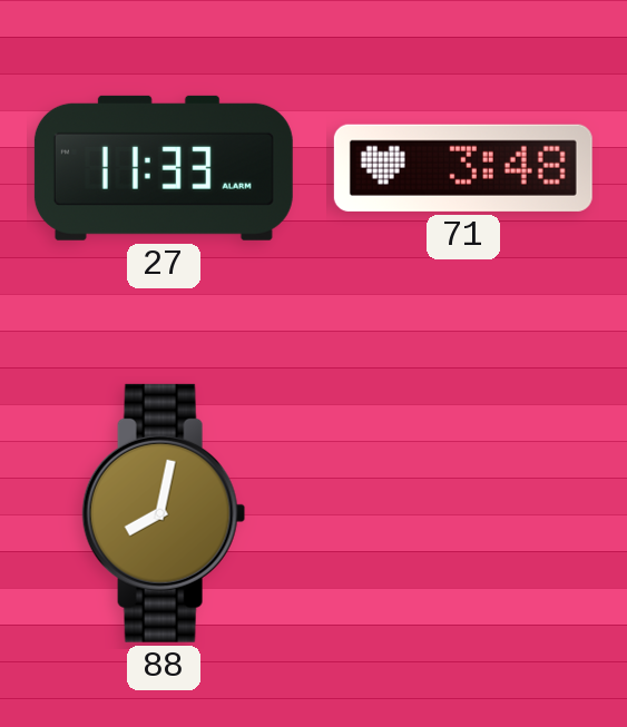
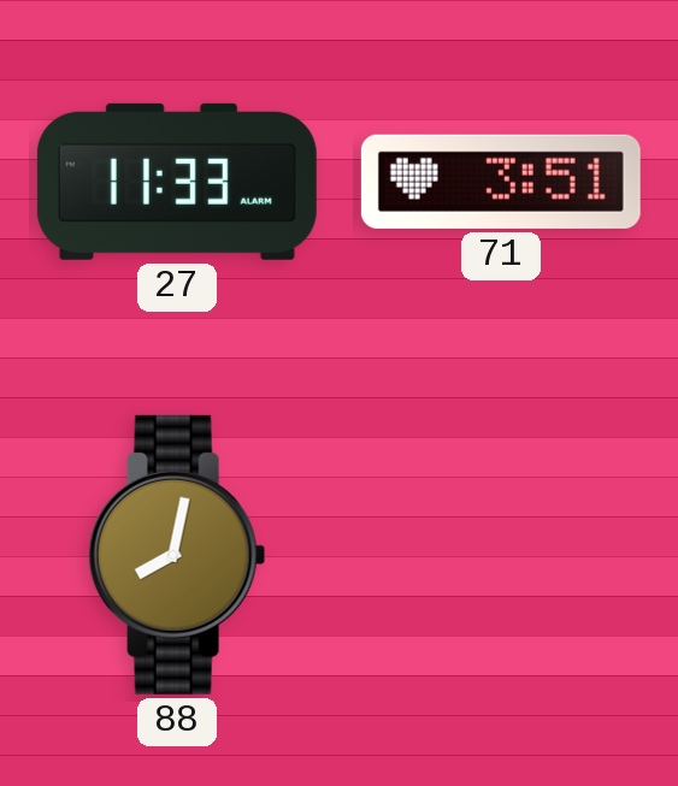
71: 3:48 -> 3:51
